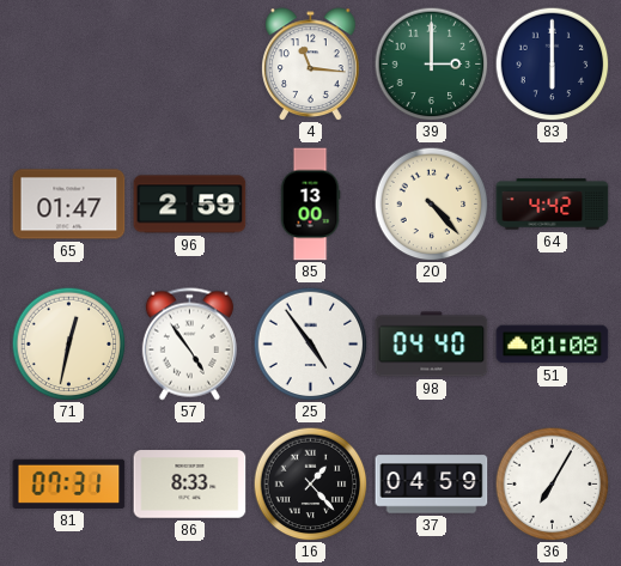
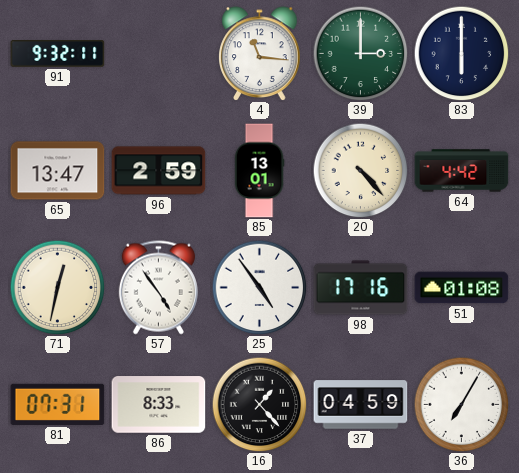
91: none -> 9:32
65: 01:47 -> 13:47
85: 13:00 -> 13:01
98: 04:40 -> 17:16
